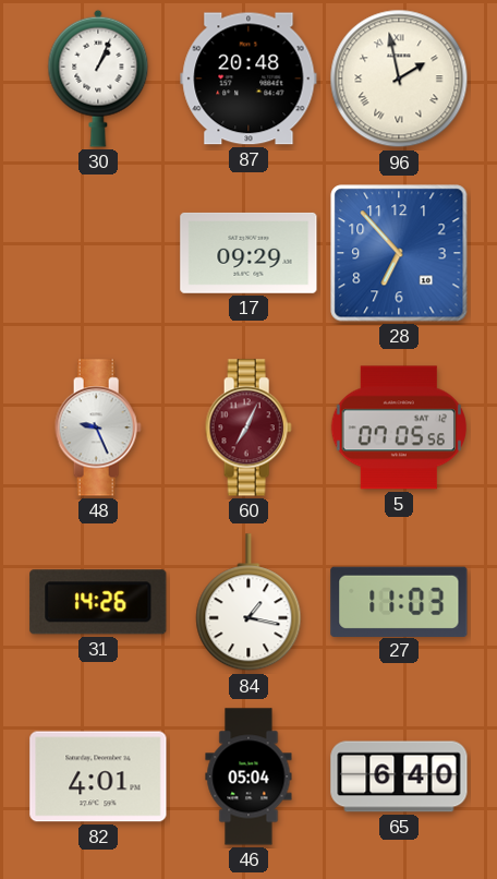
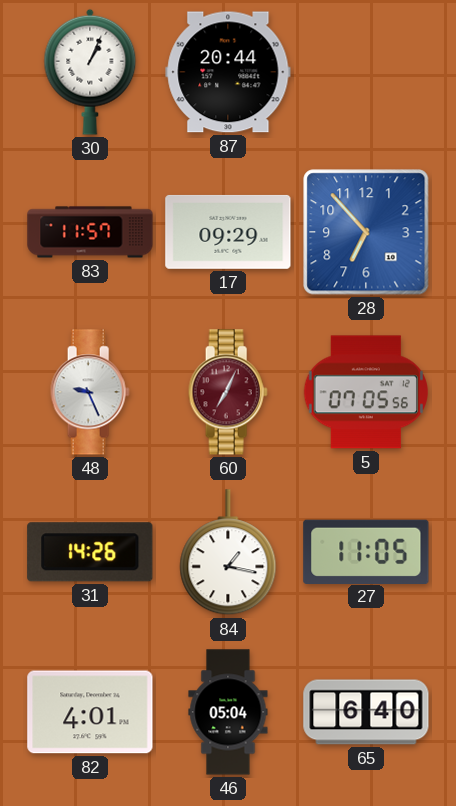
87: 20:48 -> 20:44
96: 1:58 -> none
83: none -> 11:57
27: 11:03 -> 11:05
